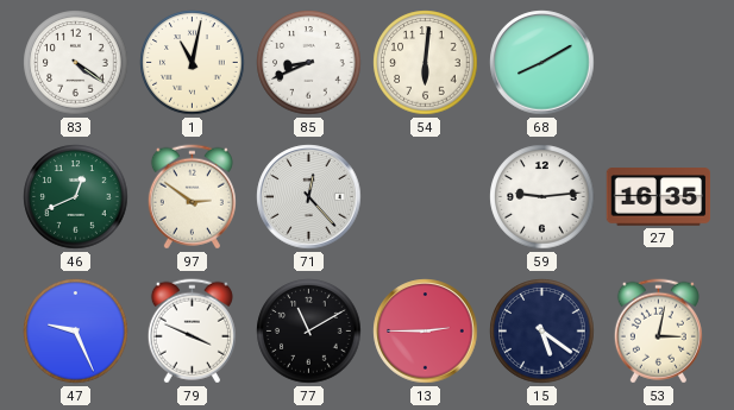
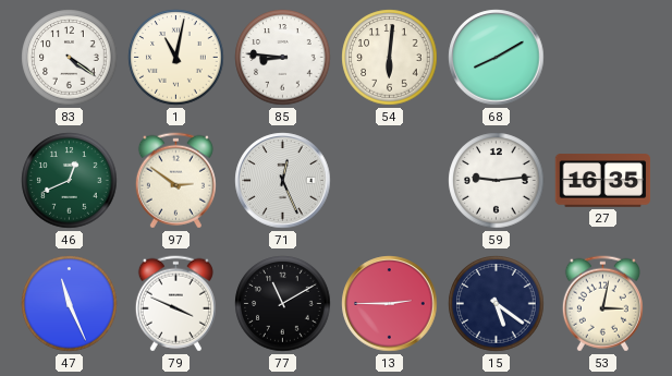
85: 8:41 -> 8:46
71: 12:23 -> 12:26
47: 9:26 -> 11:26
